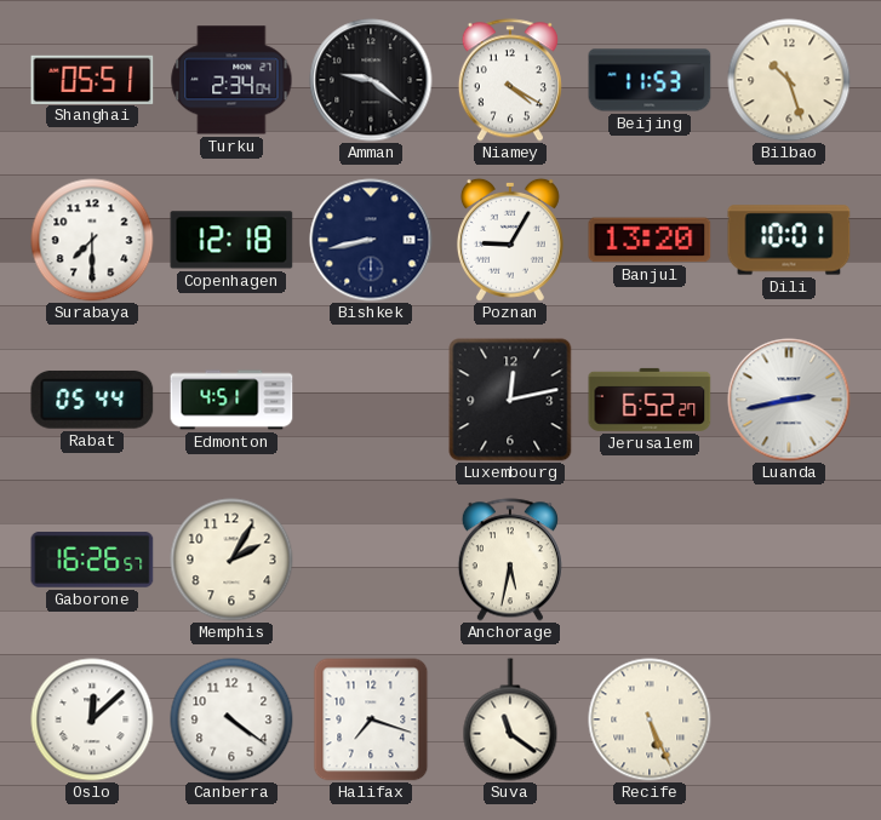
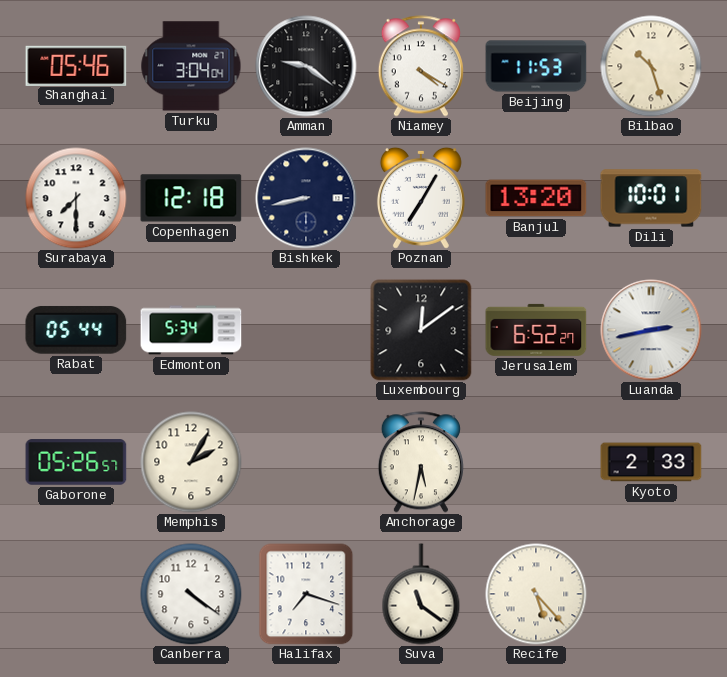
Shanghai: 05:51 -> 05:46
Turku: 2:34 -> 3:04
Poznan: 9:05 -> 7:05
Edmonton: 4:51 -> 5:34
Luxembourg: 12:13 -> 12:09
Gaborone: 16:26 -> 05:26
Kyoto: none -> 2:33
Oslo: 12:08 -> none
Recife: 5:26 -> 5:23
